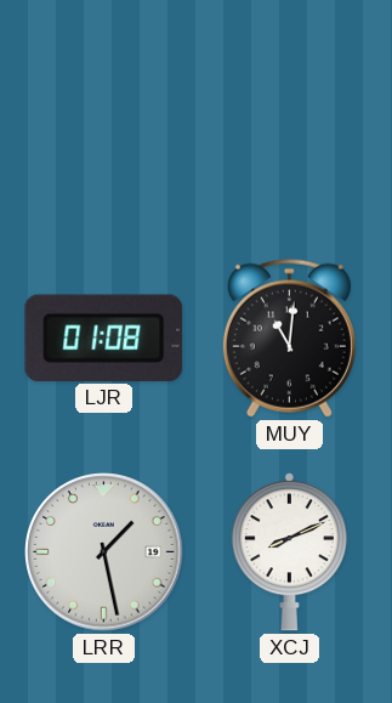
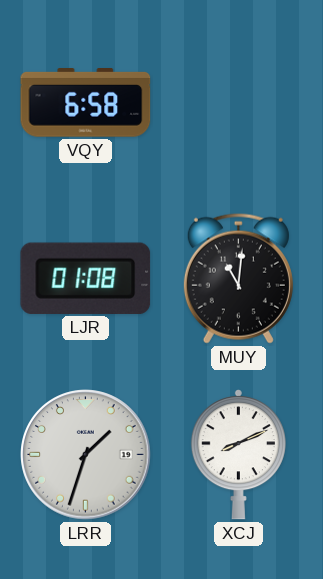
VQY: none -> 6:58
LRR: 1:28 -> 1:33
